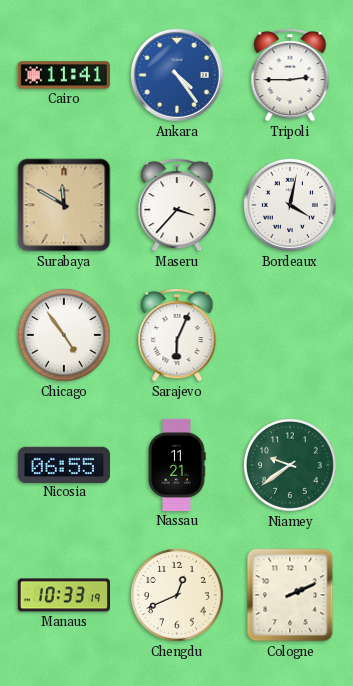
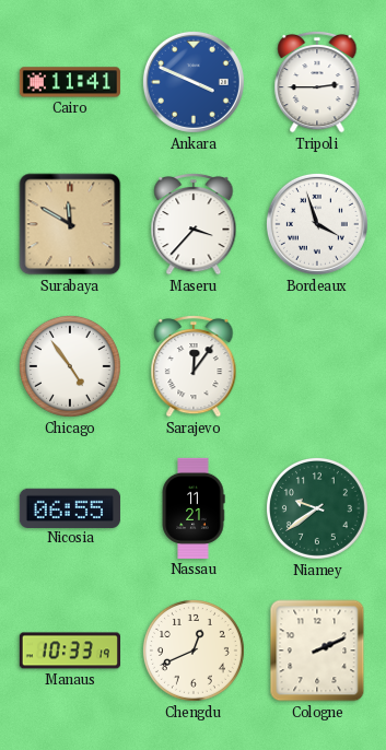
Ankara: 4:24 -> 3:49
Bordeaux: 4:02 -> 3:57
Sarajevo: 6:04 -> 12:06
